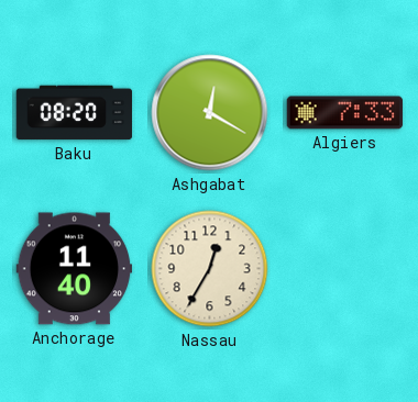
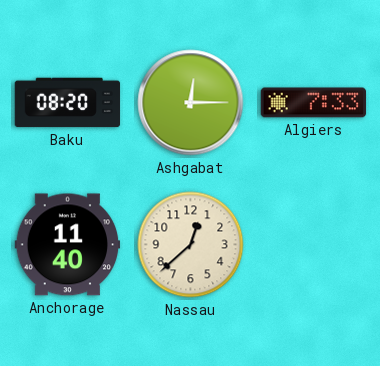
Ashgabat: 12:20 -> 12:15
Nassau: 12:35 -> 12:38
